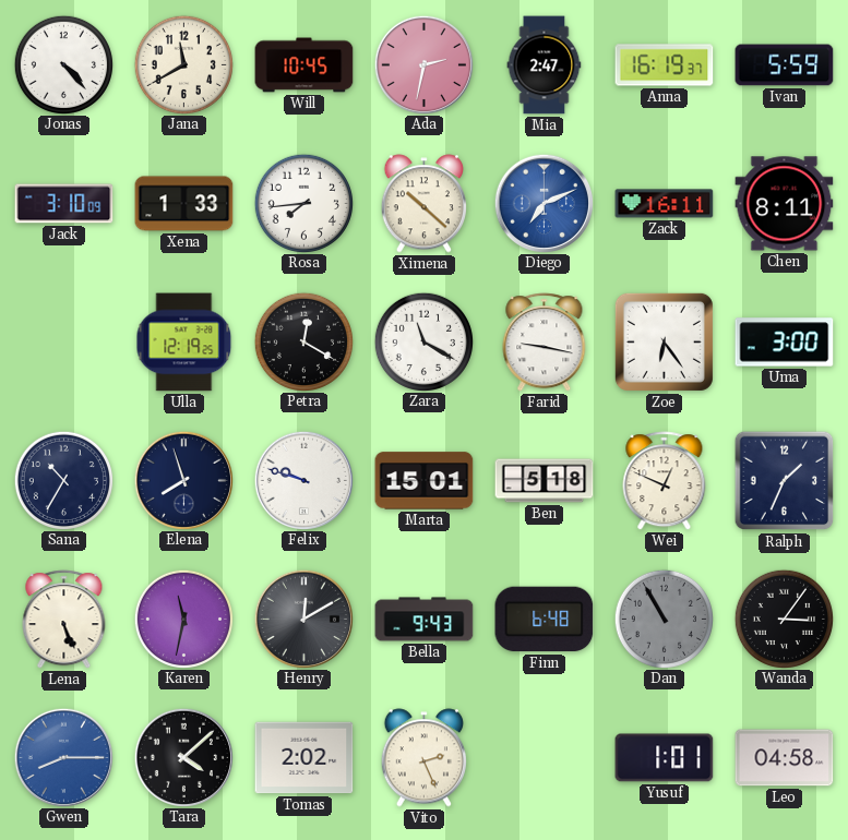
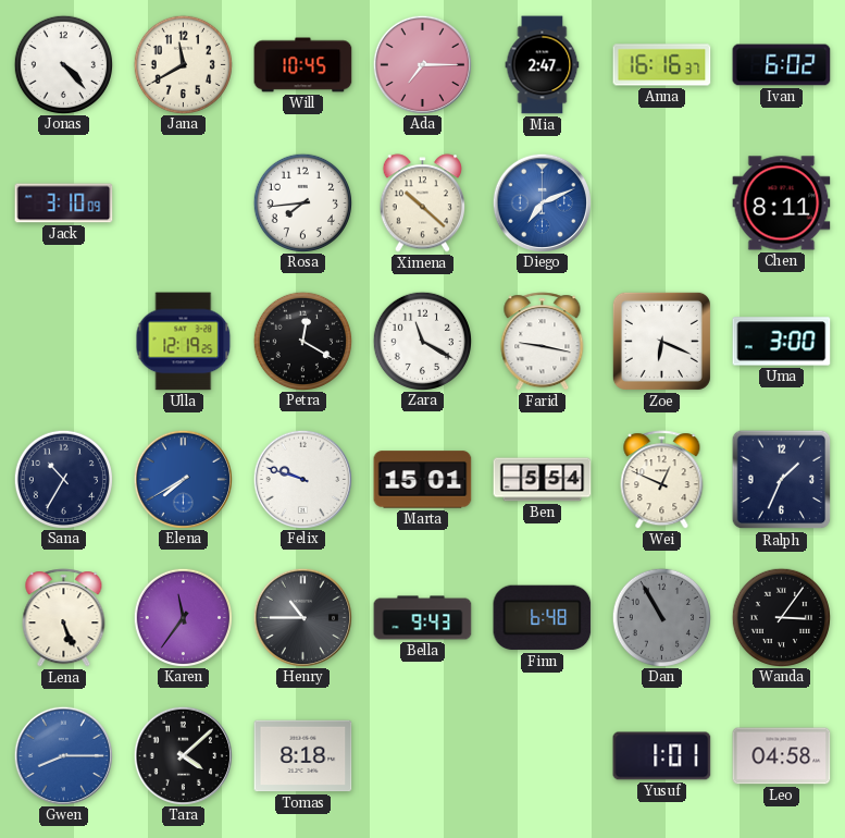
Ada: 2:32 -> 7:15
Anna: 16:19 -> 16:16
Ivan: 5:59 -> 6:02
Xena: 1:33 -> none
Zack: 16:11 -> none
Zoe: 6:24 -> 6:19
Elena: 7:57 -> 7:40
Elena dial: navy -> blue
Ben: 5:18 -> 5:54
Karen: 11:32 -> 11:36
Henry: 12:10 -> 10:45
Tomas: 2:02 -> 8:18
Vito: 2:26 -> none
